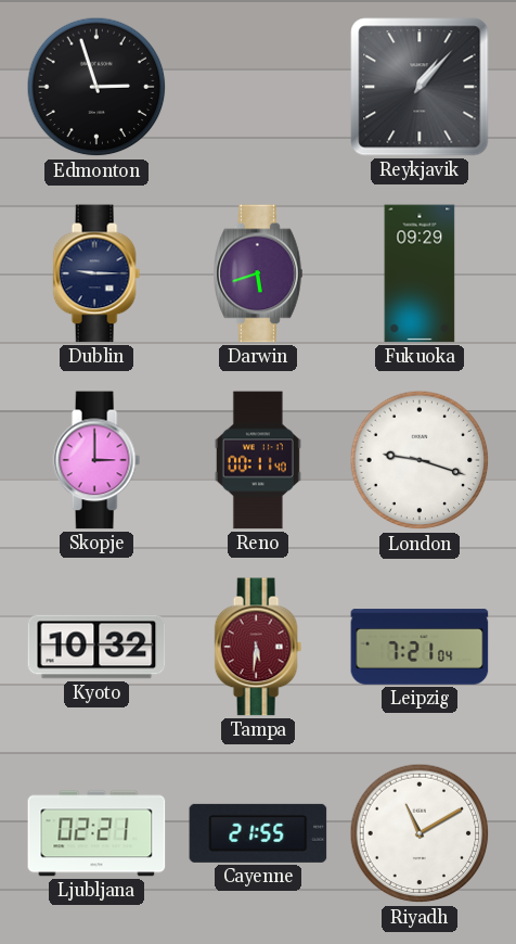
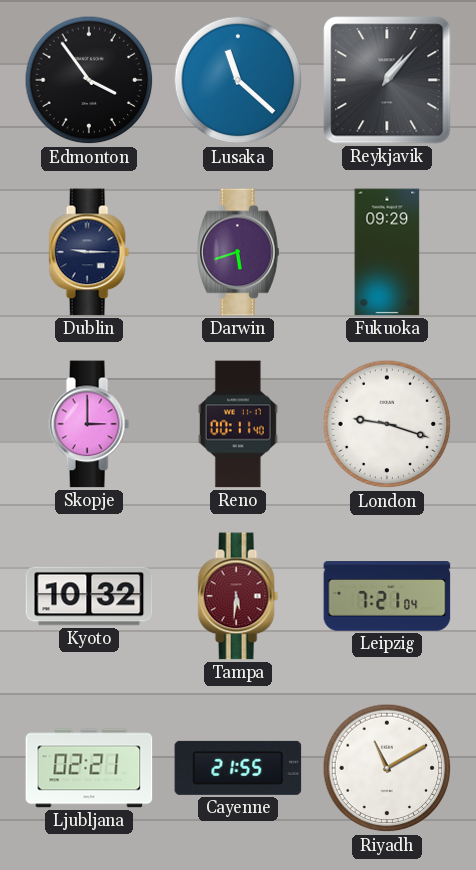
Edmonton: 2:57 -> 3:54
Lusaka: none -> 11:22
